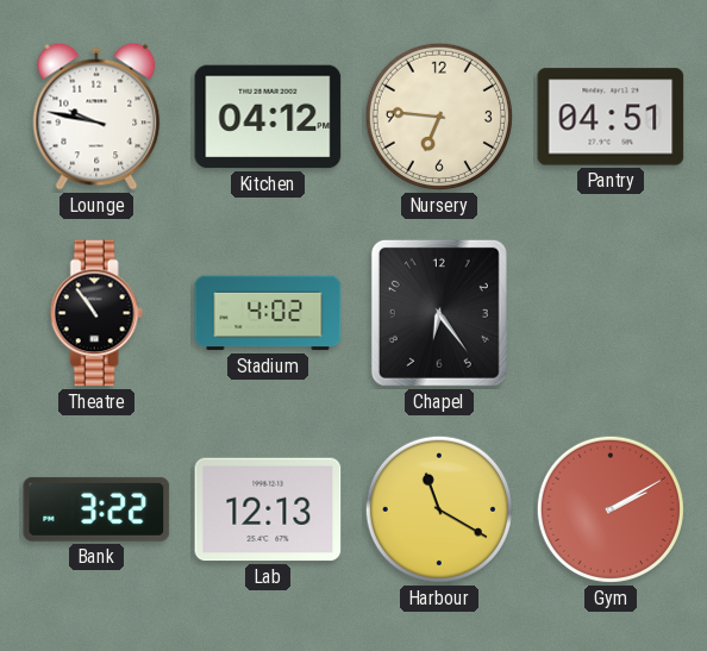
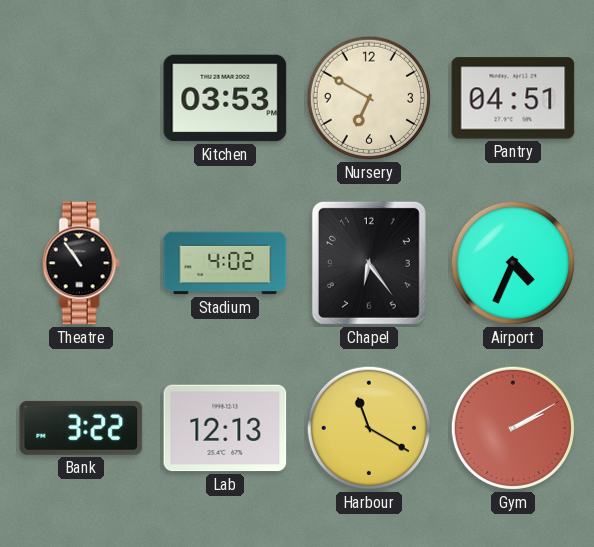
Lounge: 9:47 -> none
Kitchen: 04:12 -> 03:53
Nursery: 6:46 -> 6:50
Airport: none -> 4:34
